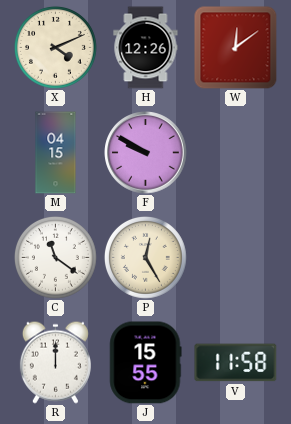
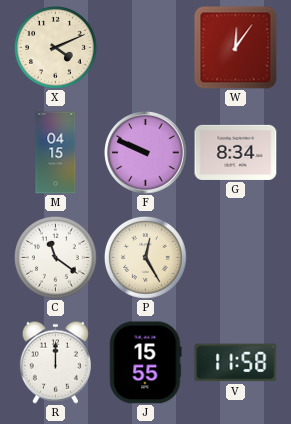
H: 12:26 -> none
W: 12:09 -> 12:06
F: 9:50 -> 9:49
G: none -> 8:34
